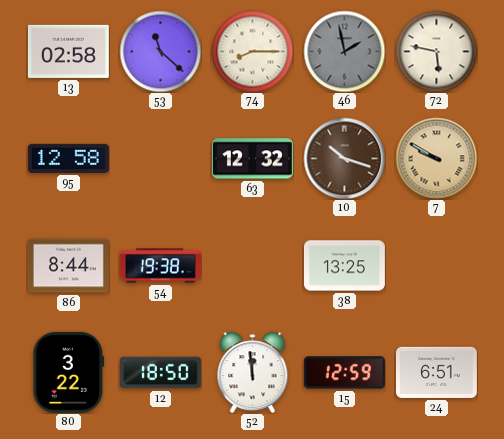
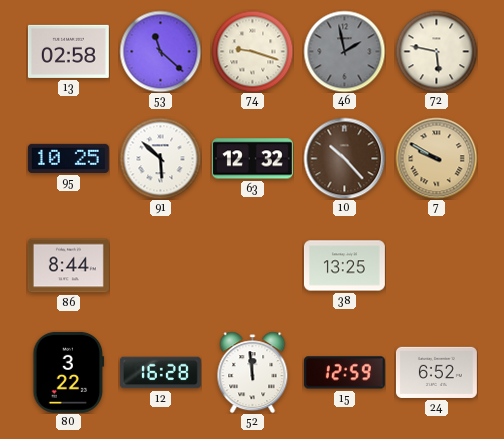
74: 8:15 -> 9:18
95: 12:58 -> 10:25
91: none -> 5:52
10: 10:18 -> 10:23
54: 19:38 -> none
12: 18:50 -> 16:28
24: 6:51 -> 6:52
